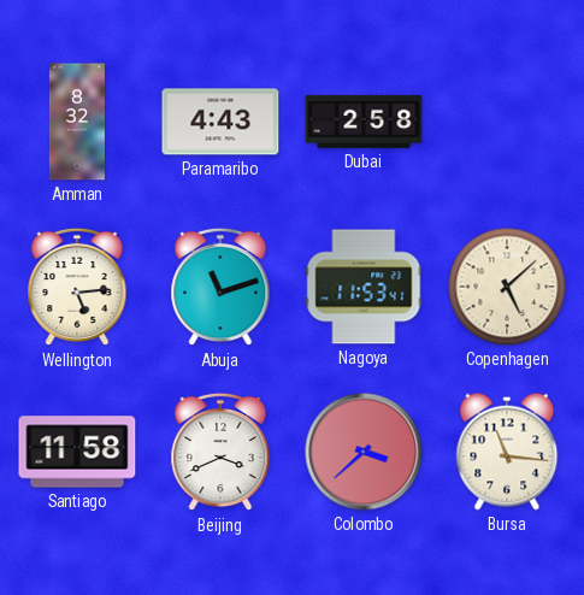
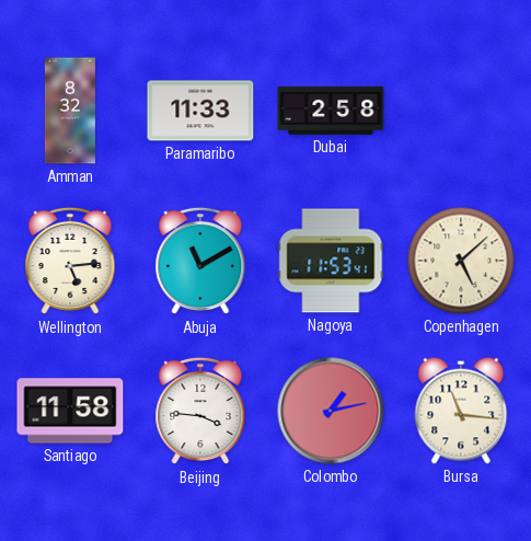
Paramaribo: 4:43 -> 11:33
Abuja: 11:12 -> 11:10
Beijing: 3:41 -> 3:46
Colombo: 3:38 -> 1:13
